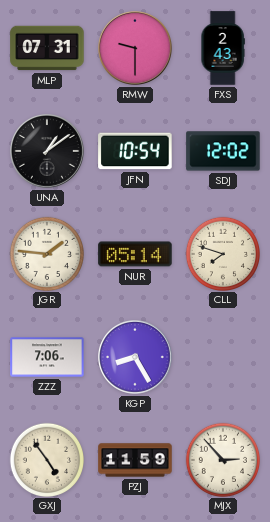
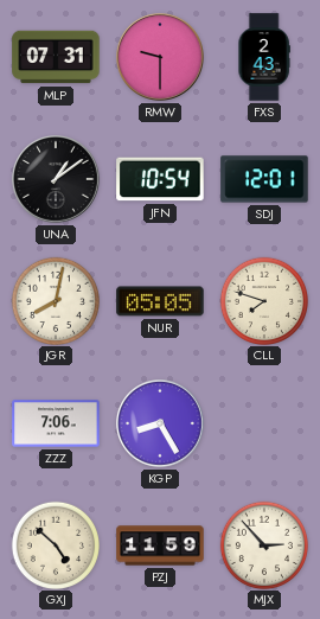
SDJ: 12:02 -> 12:01
JGR: 1:46 -> 8:02
NUR: 05:14 -> 05:05
GXJ: 4:54 -> 4:52
